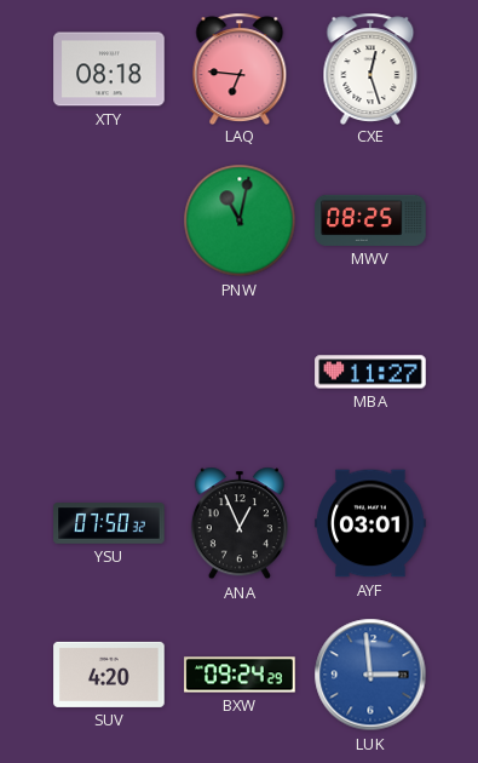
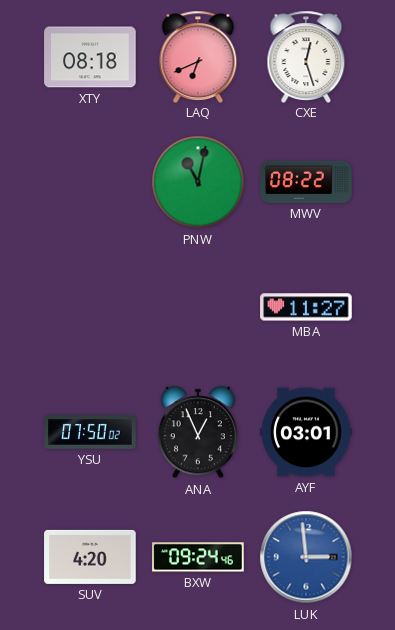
LAQ: 6:46 -> 6:41
MWV: 08:25 -> 08:22
YSU: 07:50:32 -> 07:50:02
BXW: 09:24:29 -> 09:24:46
